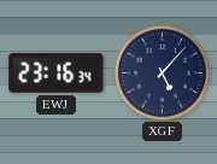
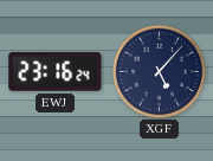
EWJ: 23:16:34 -> 23:16:24
